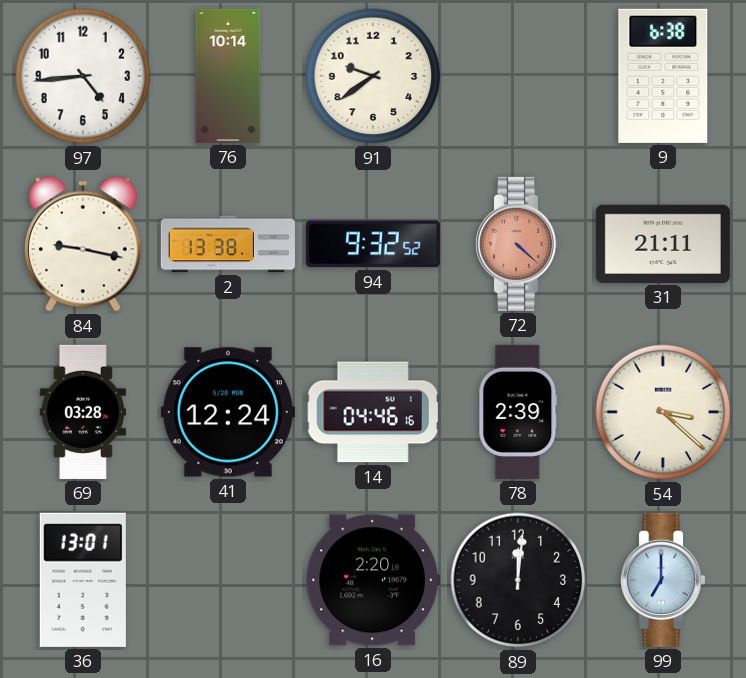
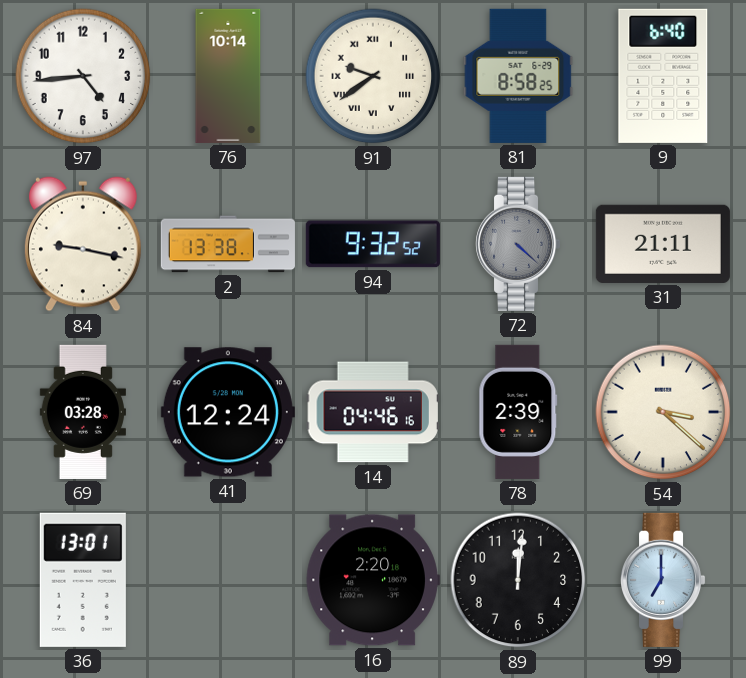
91 numerals: Arabic -> Roman
81: none -> 8:58
9: 6:38 -> 6:40
72 dial: salmon -> grey
